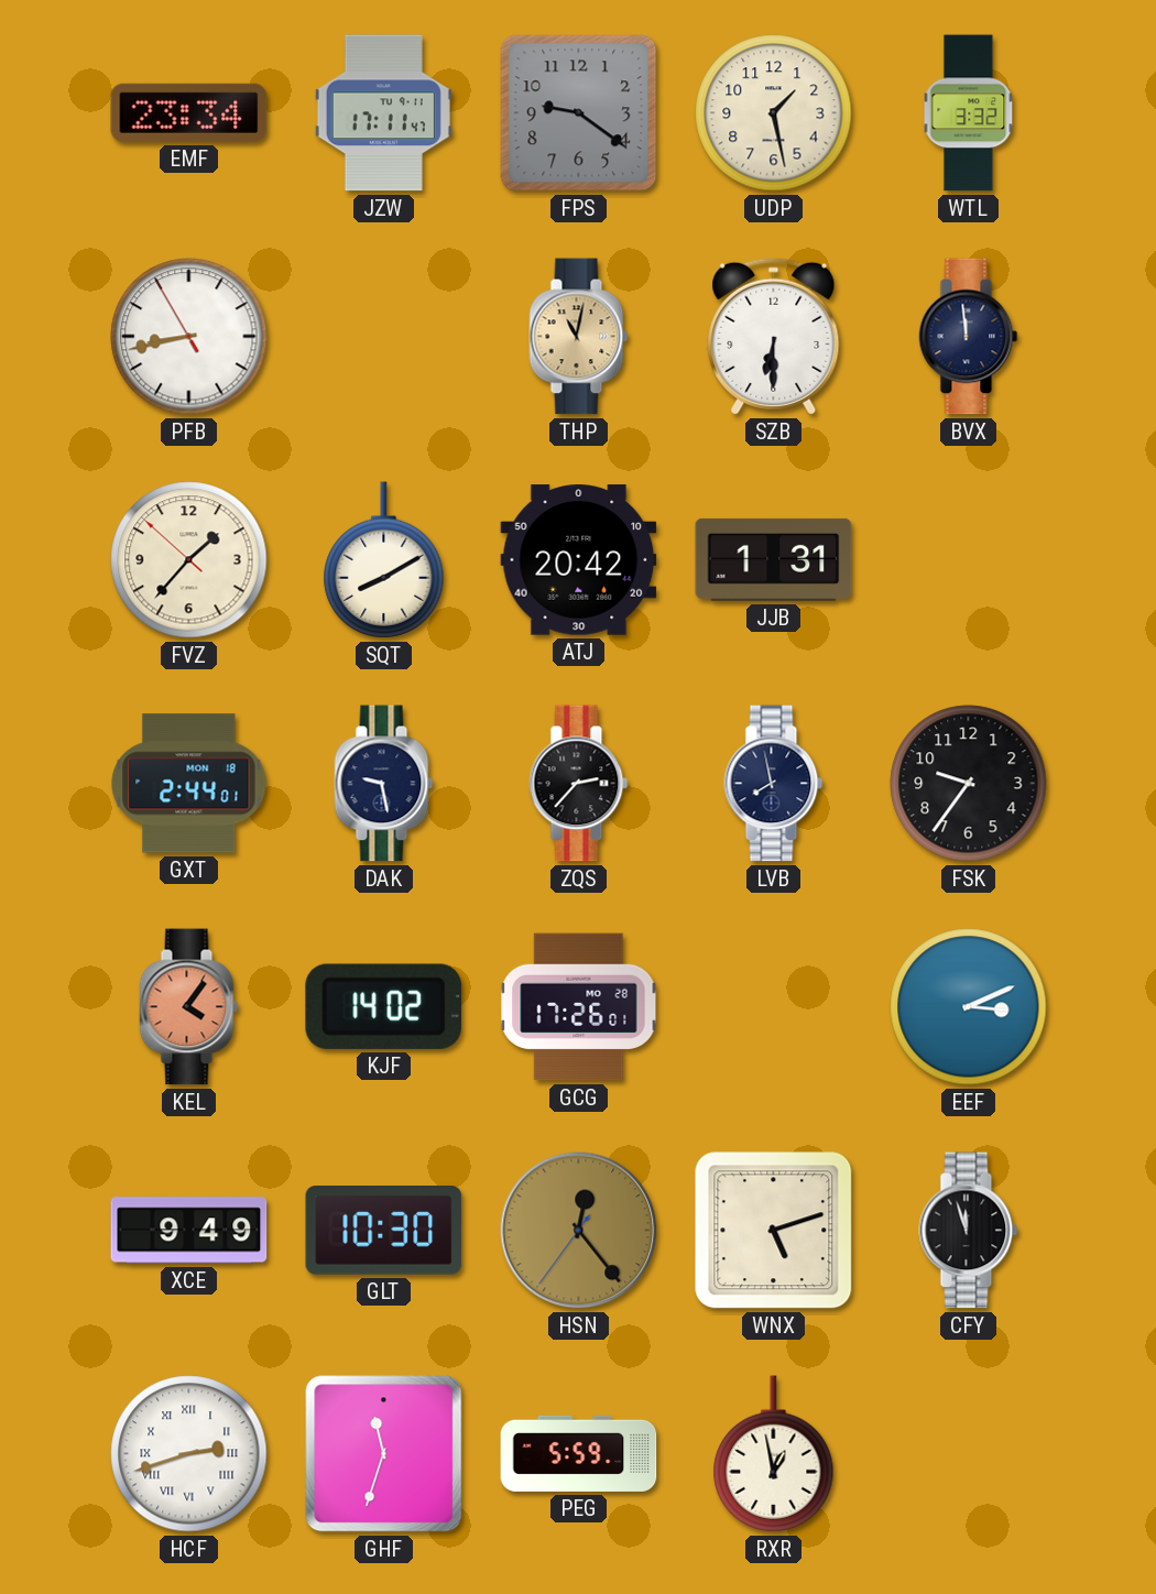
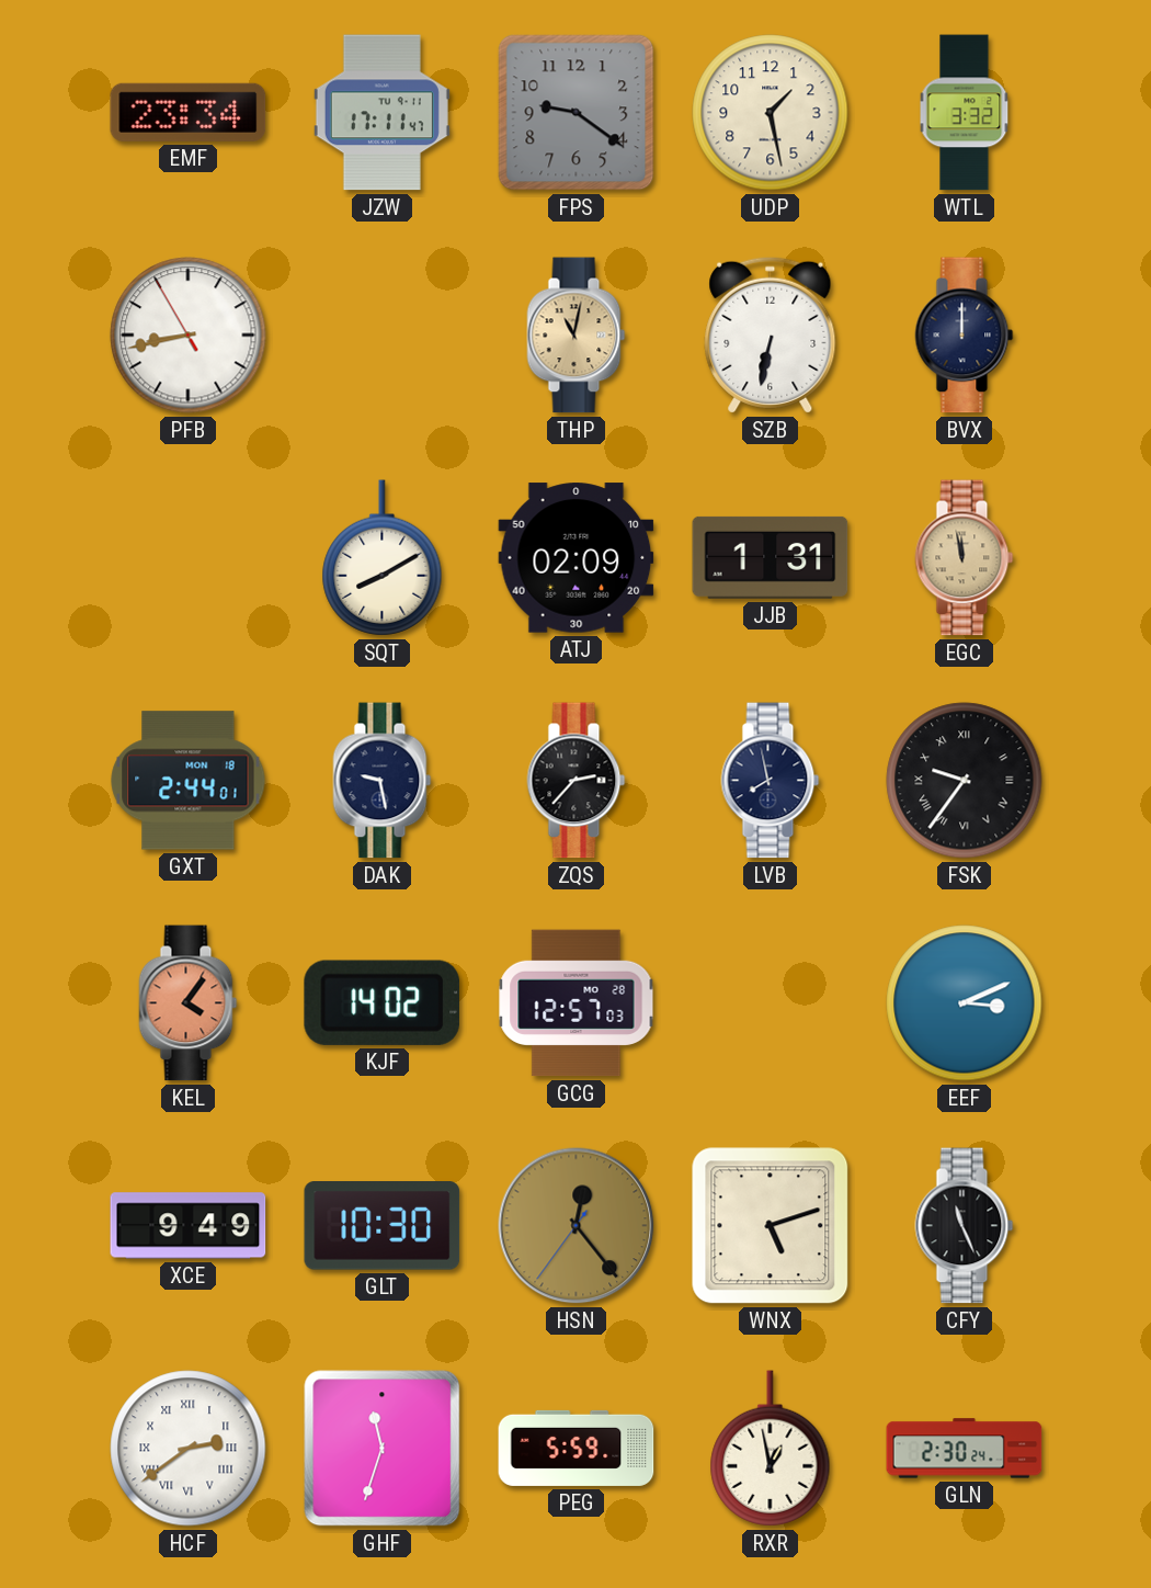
SZB: 6:30 -> 6:32
BVX: 11:59 -> 12:00
FVZ: 1:36 -> none
ATJ: 20:42 -> 02:09
EGC: none -> 11:58
FSK numerals: Arabic -> Roman
GCG: 17:26 -> 12:57
CFY: 11:57 -> 11:26
HCF: 2:42 -> 2:39
GLN: none -> 2:30
